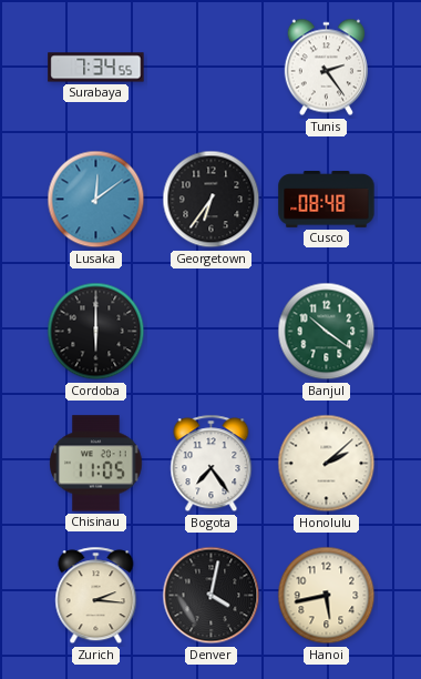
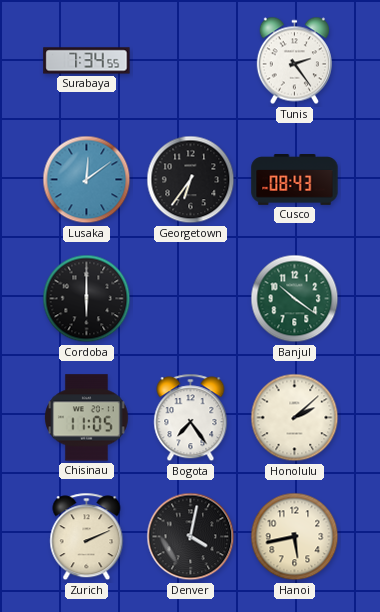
Cusco: 08:48 -> 08:43
Zurich: 2:16 -> 2:11
